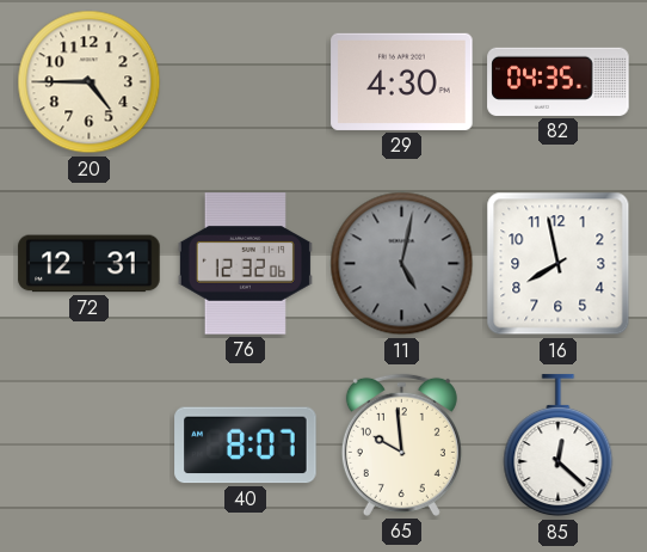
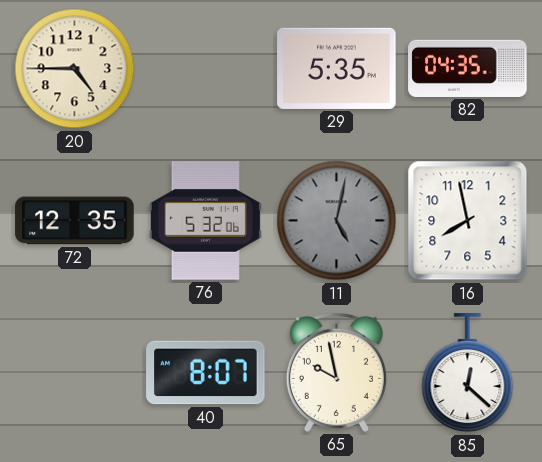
29: 4:30 -> 5:35
72: 12:31 -> 12:35
76: 12:32 -> 5:32
65: 9:59 -> 9:58
